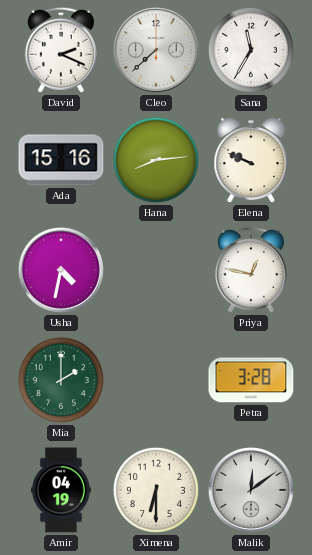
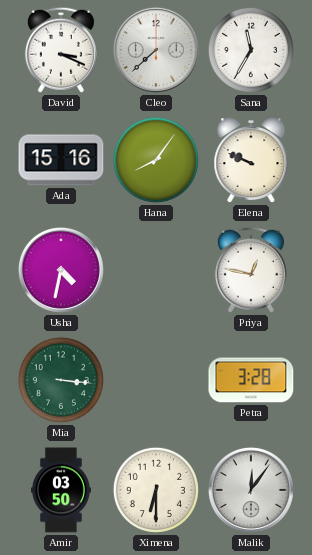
David: 2:19 -> 3:19
Hana: 8:14 -> 8:06
Mia: 2:00 -> 3:16
Amir: 04:19 -> 03:50
Malik: 12:09 -> 12:06
